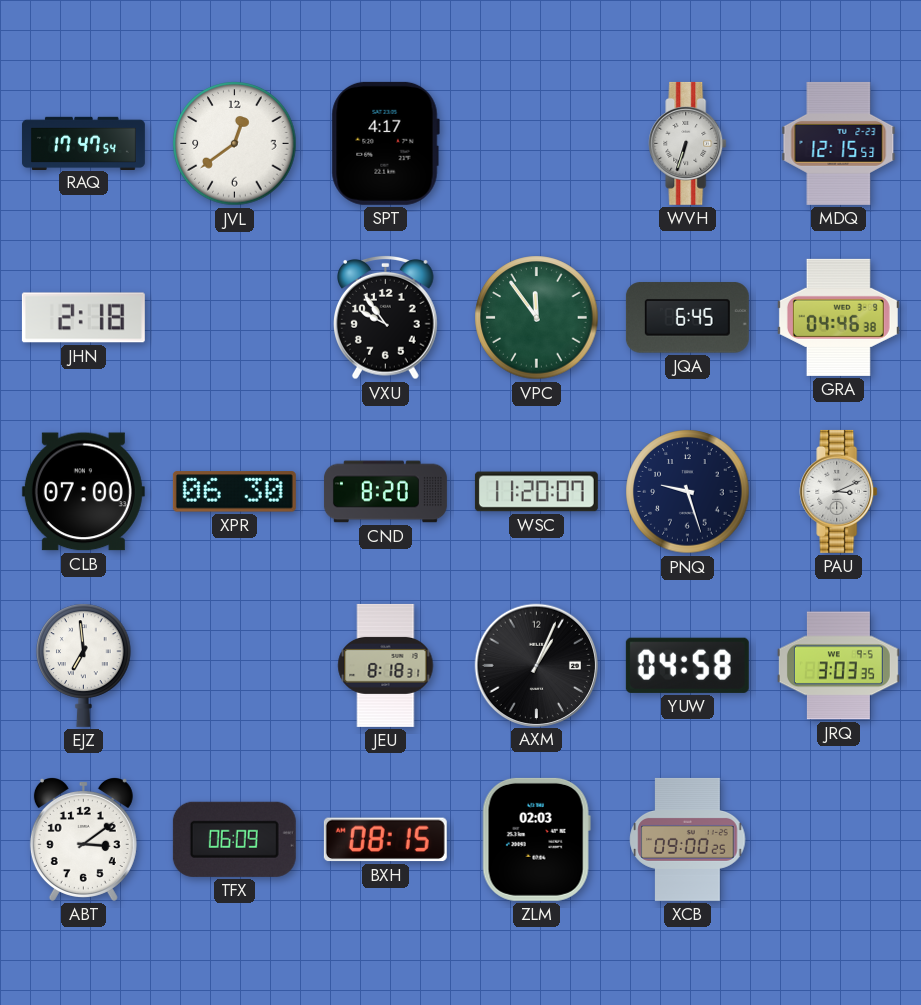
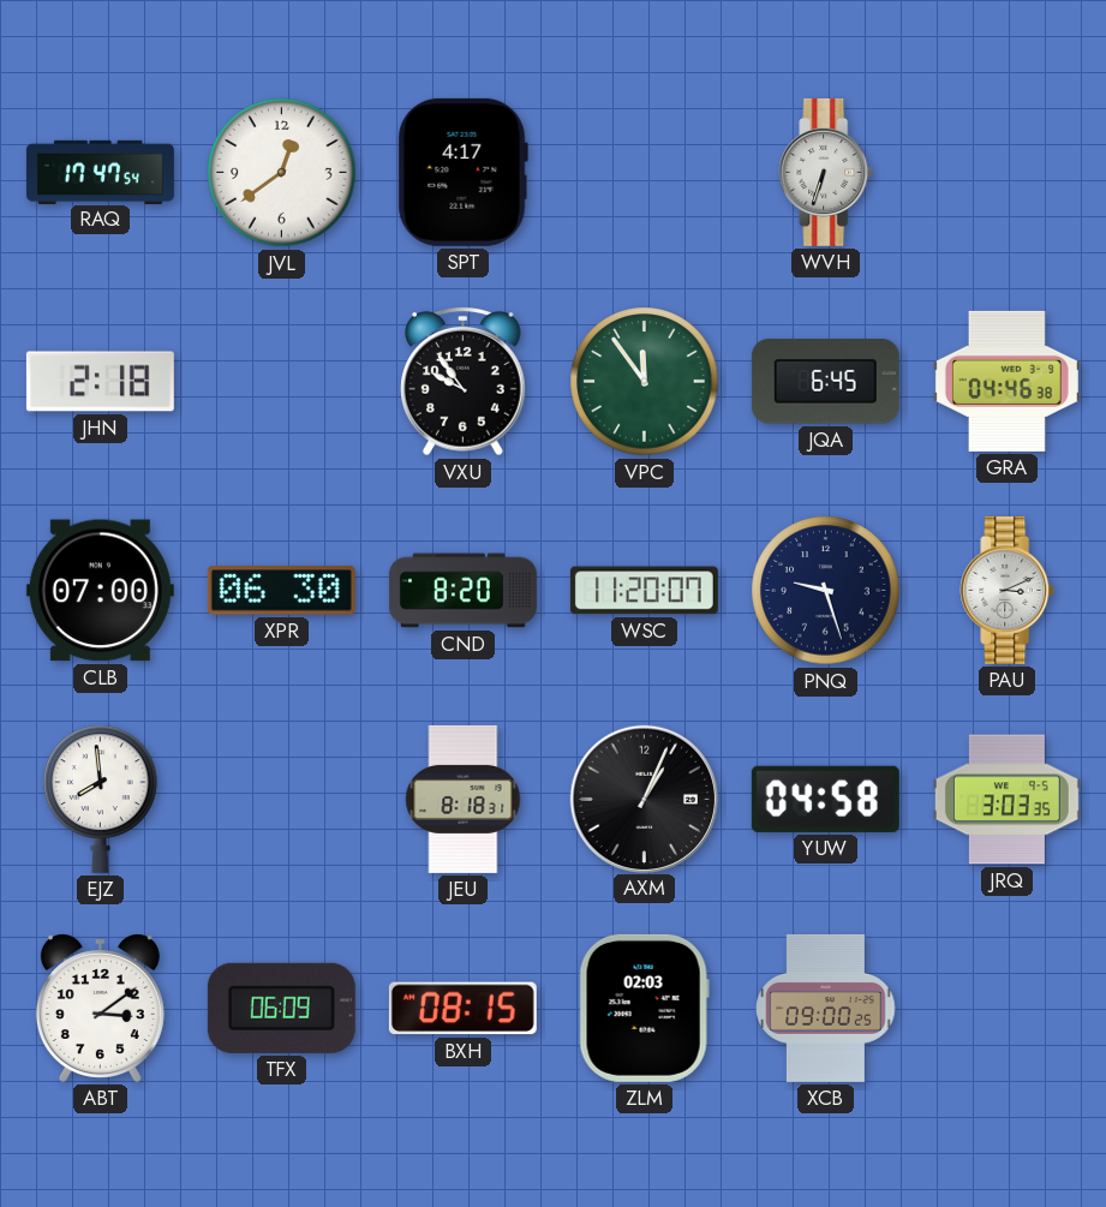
MDQ: 12:15 -> none
EJZ: 6:59 -> 7:59
